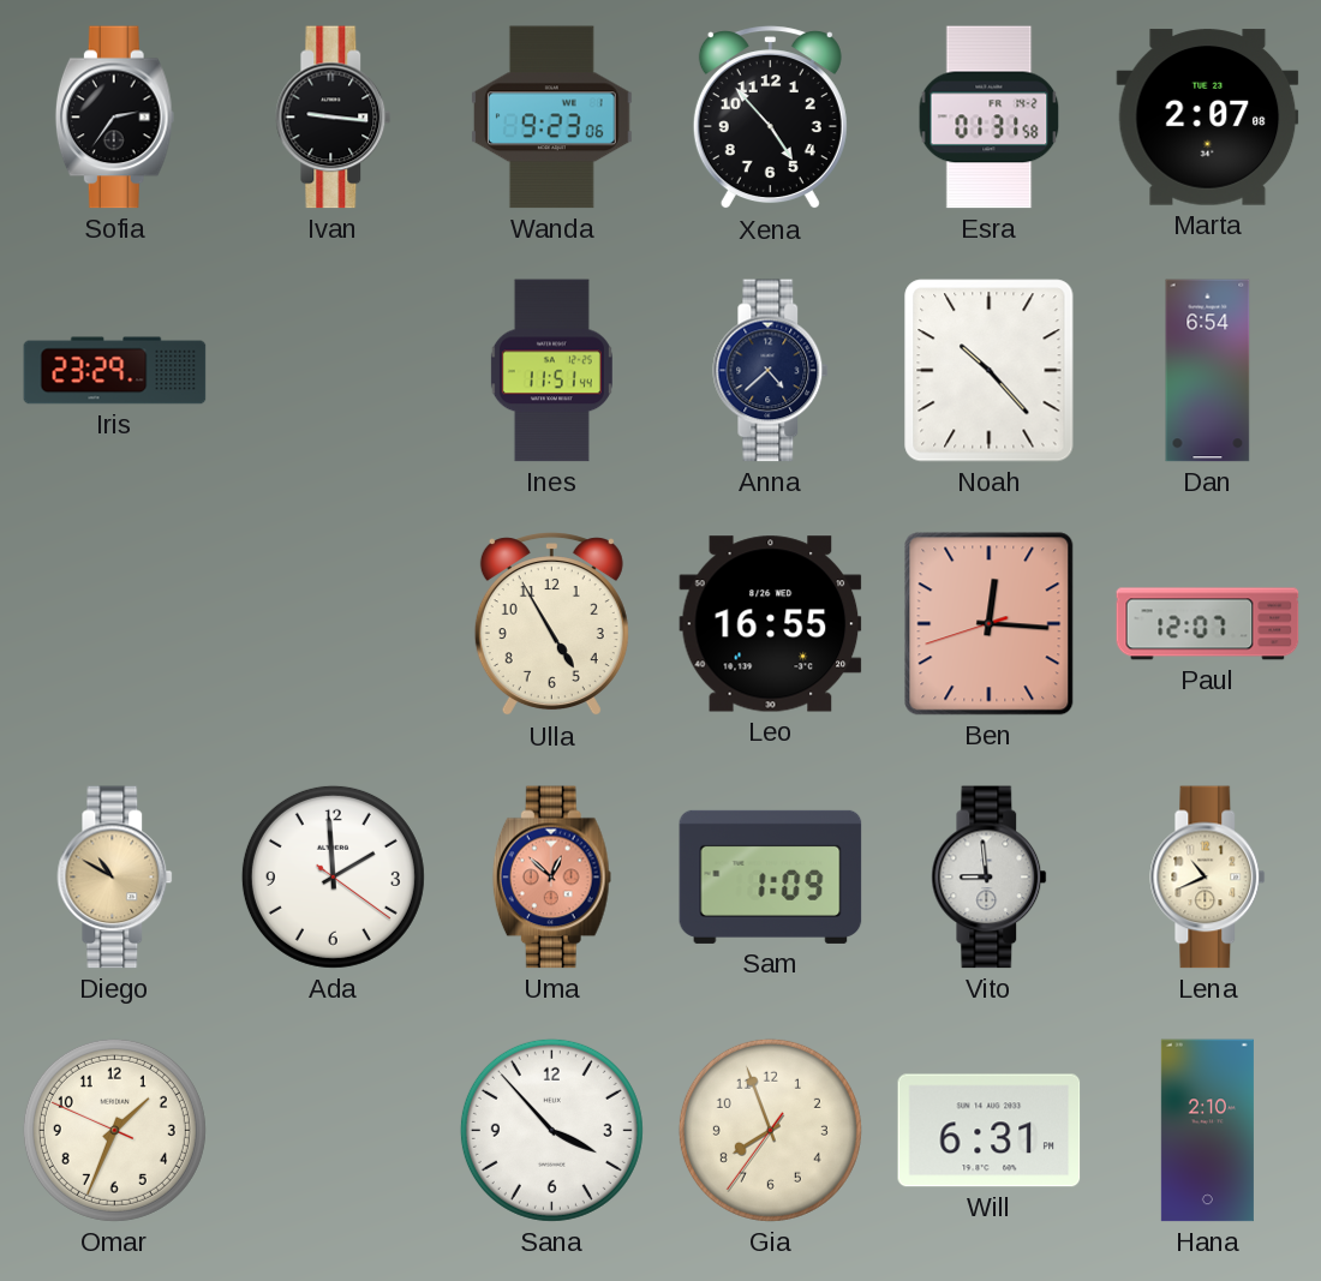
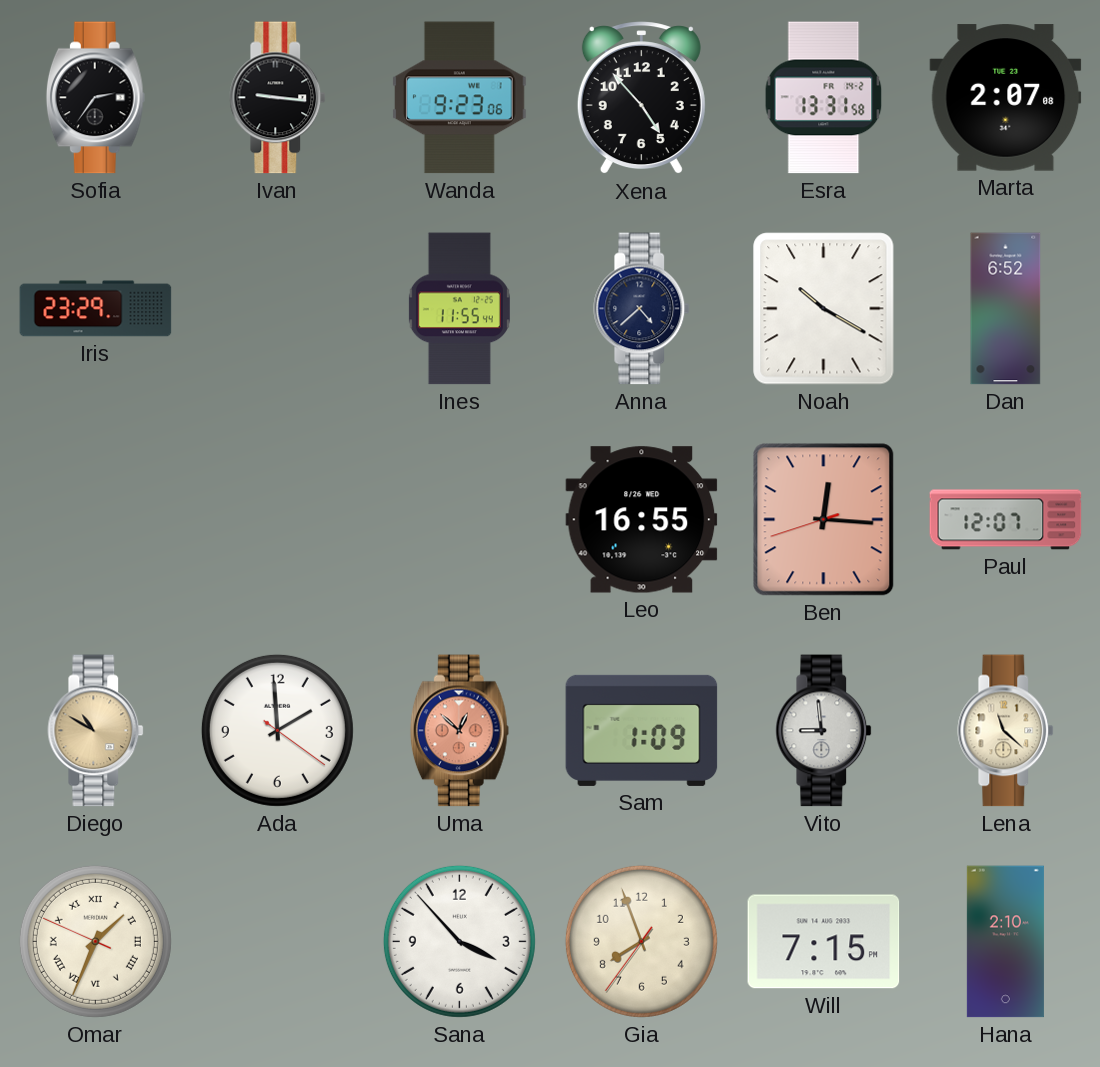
Esra: 01:31 -> 13:31
Ines: 11:51 -> 11:55
Noah: 10:23 -> 10:20
Dan: 6:54 -> 6:52
Ulla: 4:55 -> none
Lena: 10:41 -> 11:22
Omar numerals: Arabic -> Roman
Will: 6:31 -> 7:15
